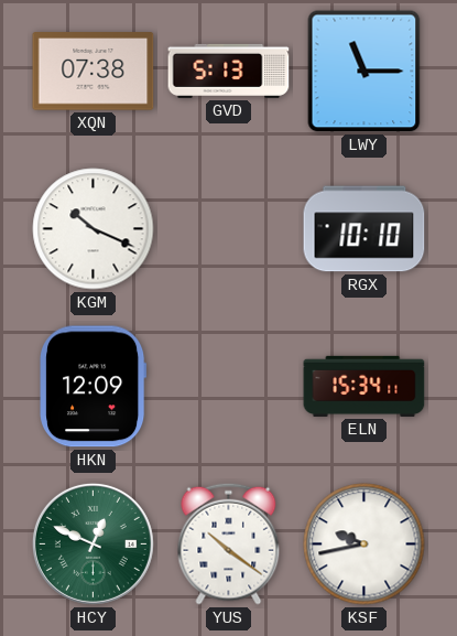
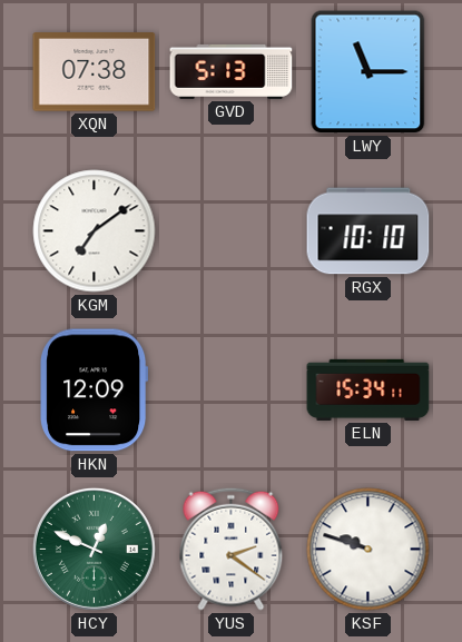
KGM: 10:19 -> 7:09
YUS: 10:21 -> 2:21
KSF: 9:43 -> 9:48
